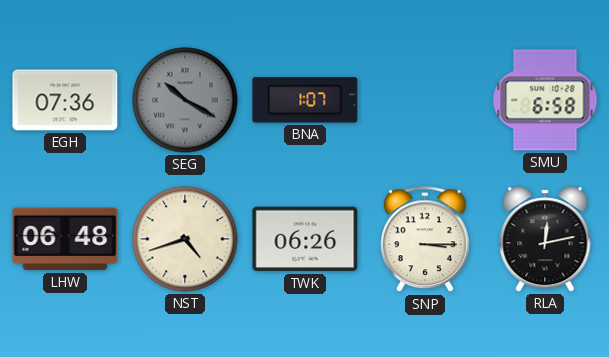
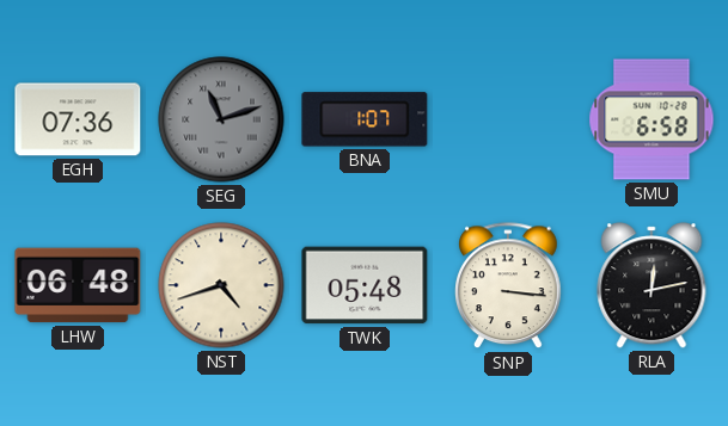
SEG: 10:20 -> 11:12
TWK: 06:26 -> 05:48
SNP: 3:15 -> 3:16
